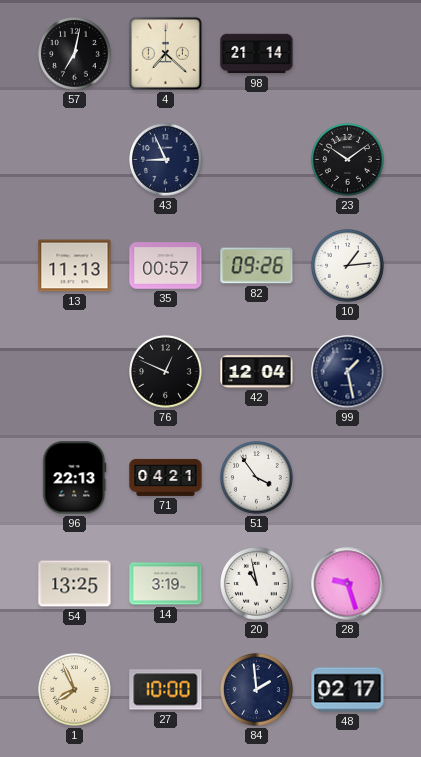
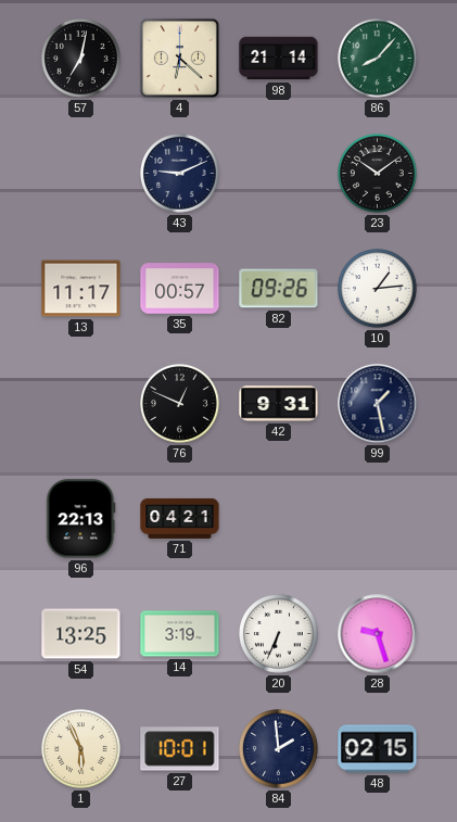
4: 7:22 -> 6:22
86: none -> 8:07
43: 8:56 -> 9:11
13: 11:13 -> 11:17
42: 12:04 -> 9:31
51: 3:54 -> none
20: 10:58 -> 6:34
1: 7:56 -> 5:56
27: 10:00 -> 10:01
48: 02:17 -> 02:15
